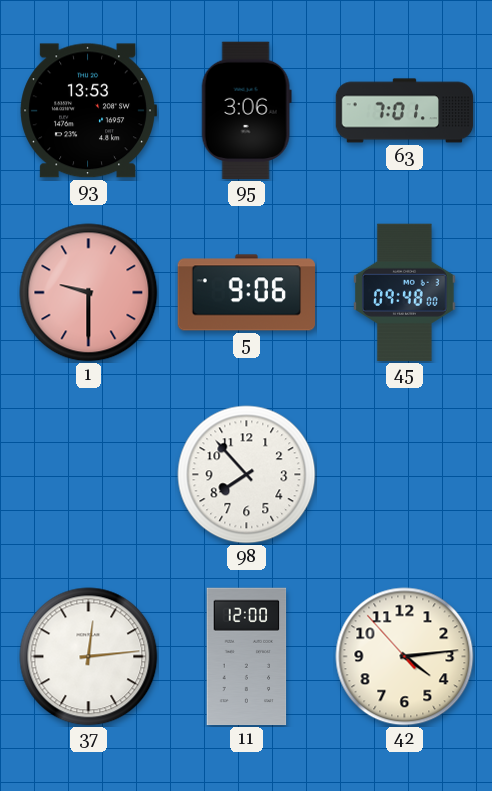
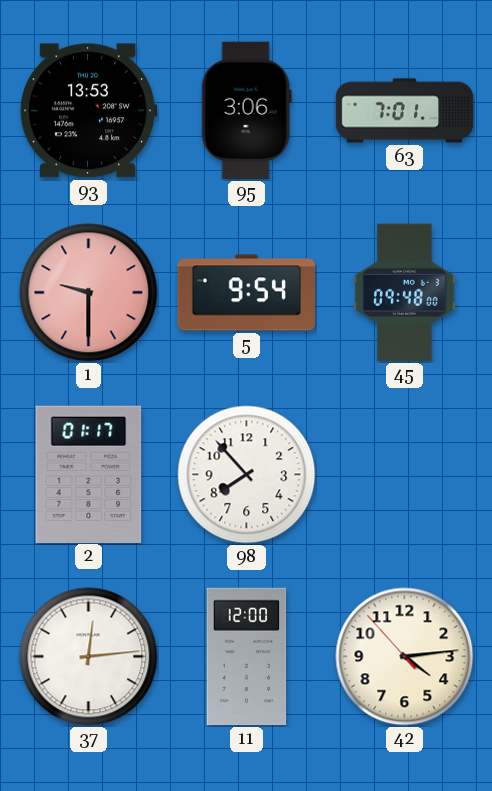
5: 9:06 -> 9:54
2: none -> 01:17
